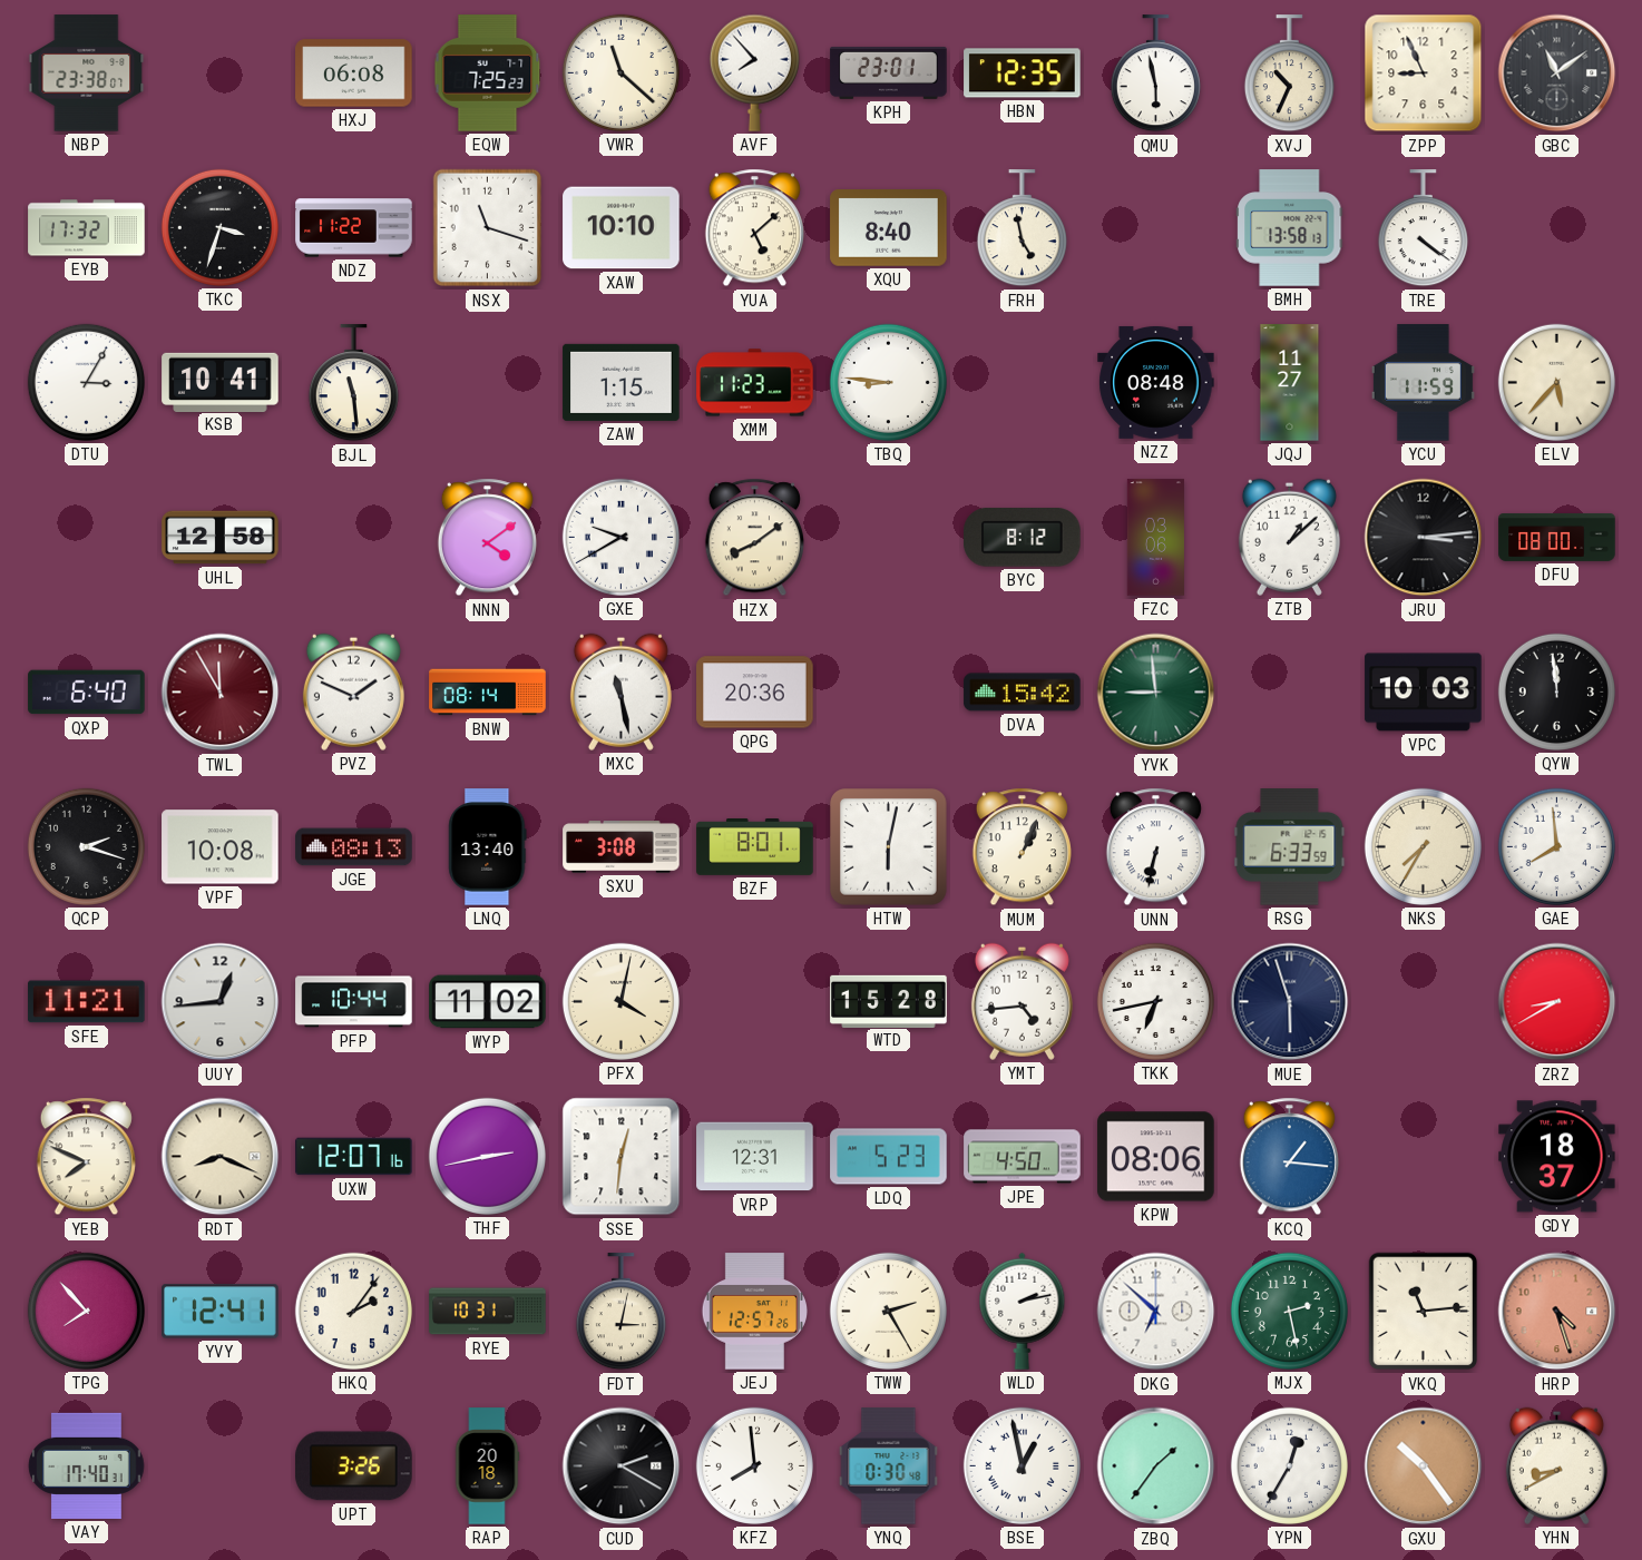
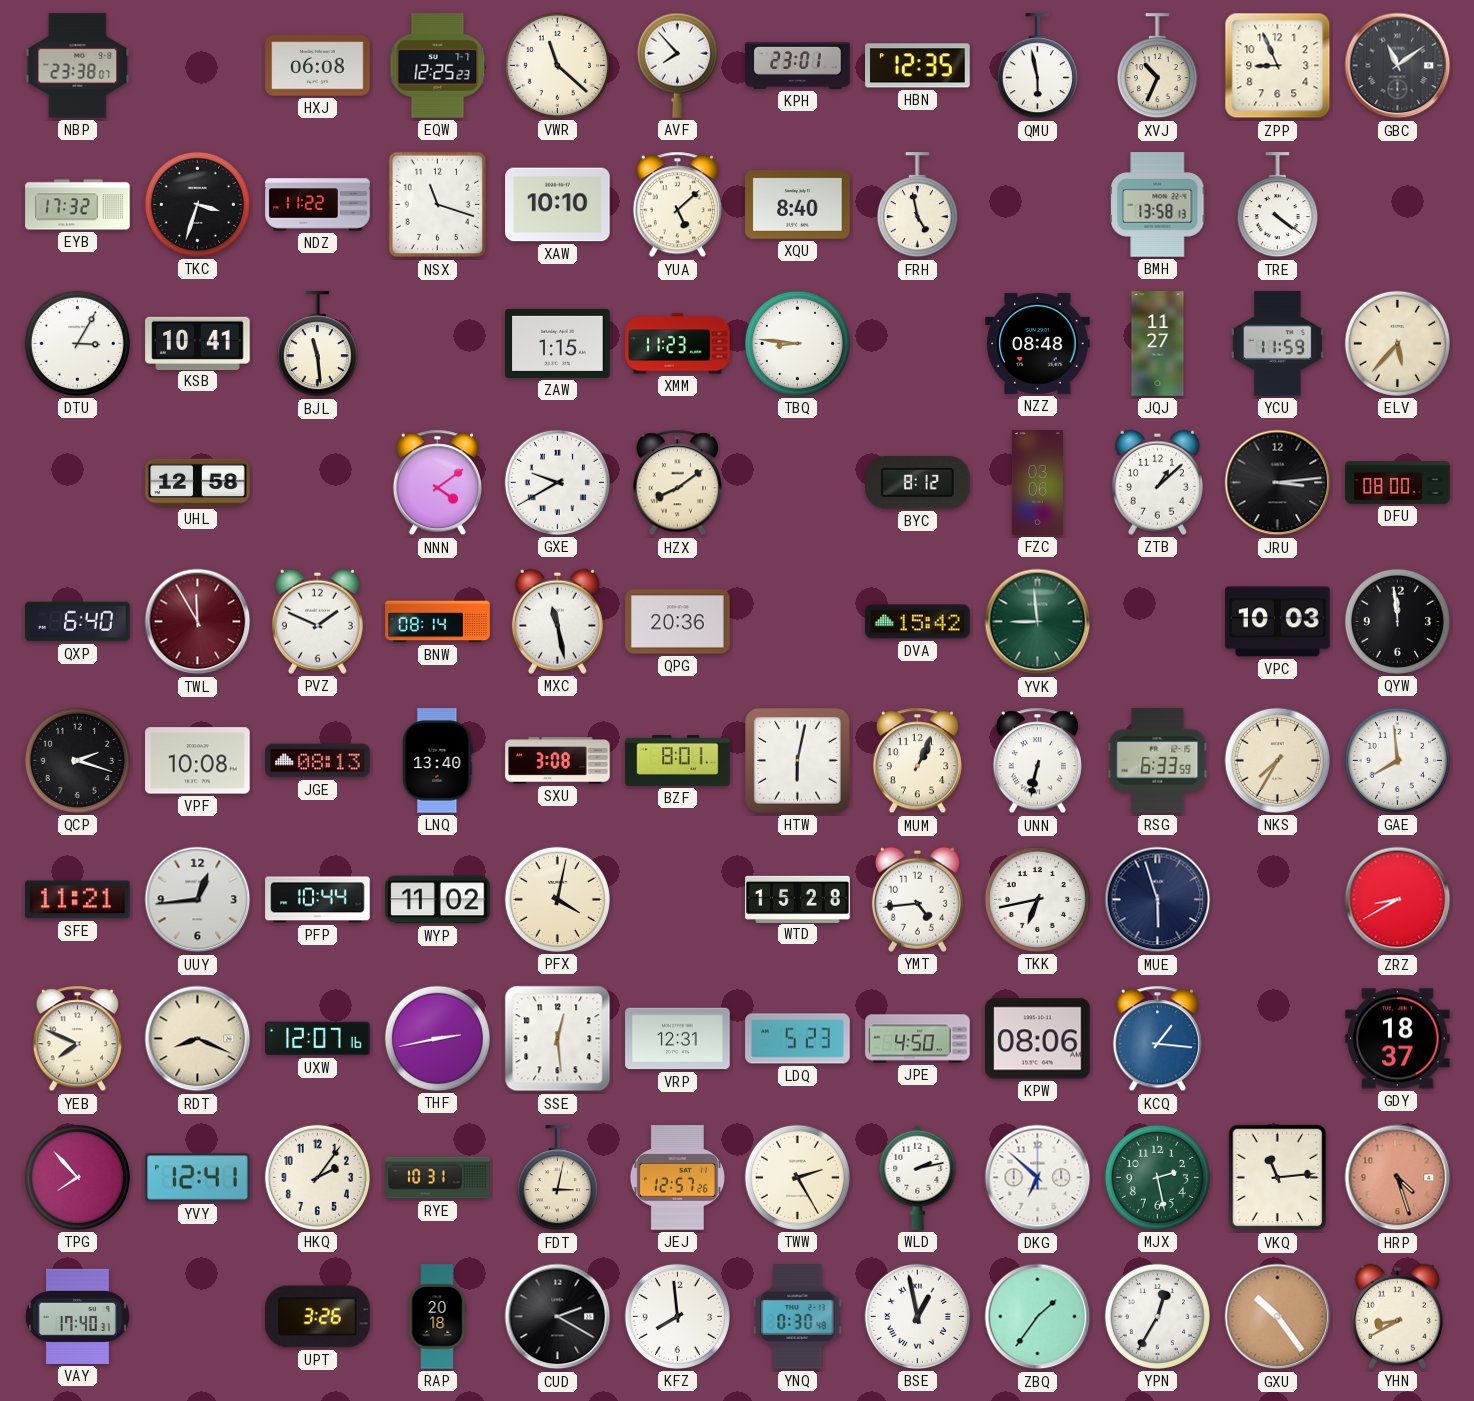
EQW: 7:25 -> 12:25
SSE: 12:31 -> 12:29
